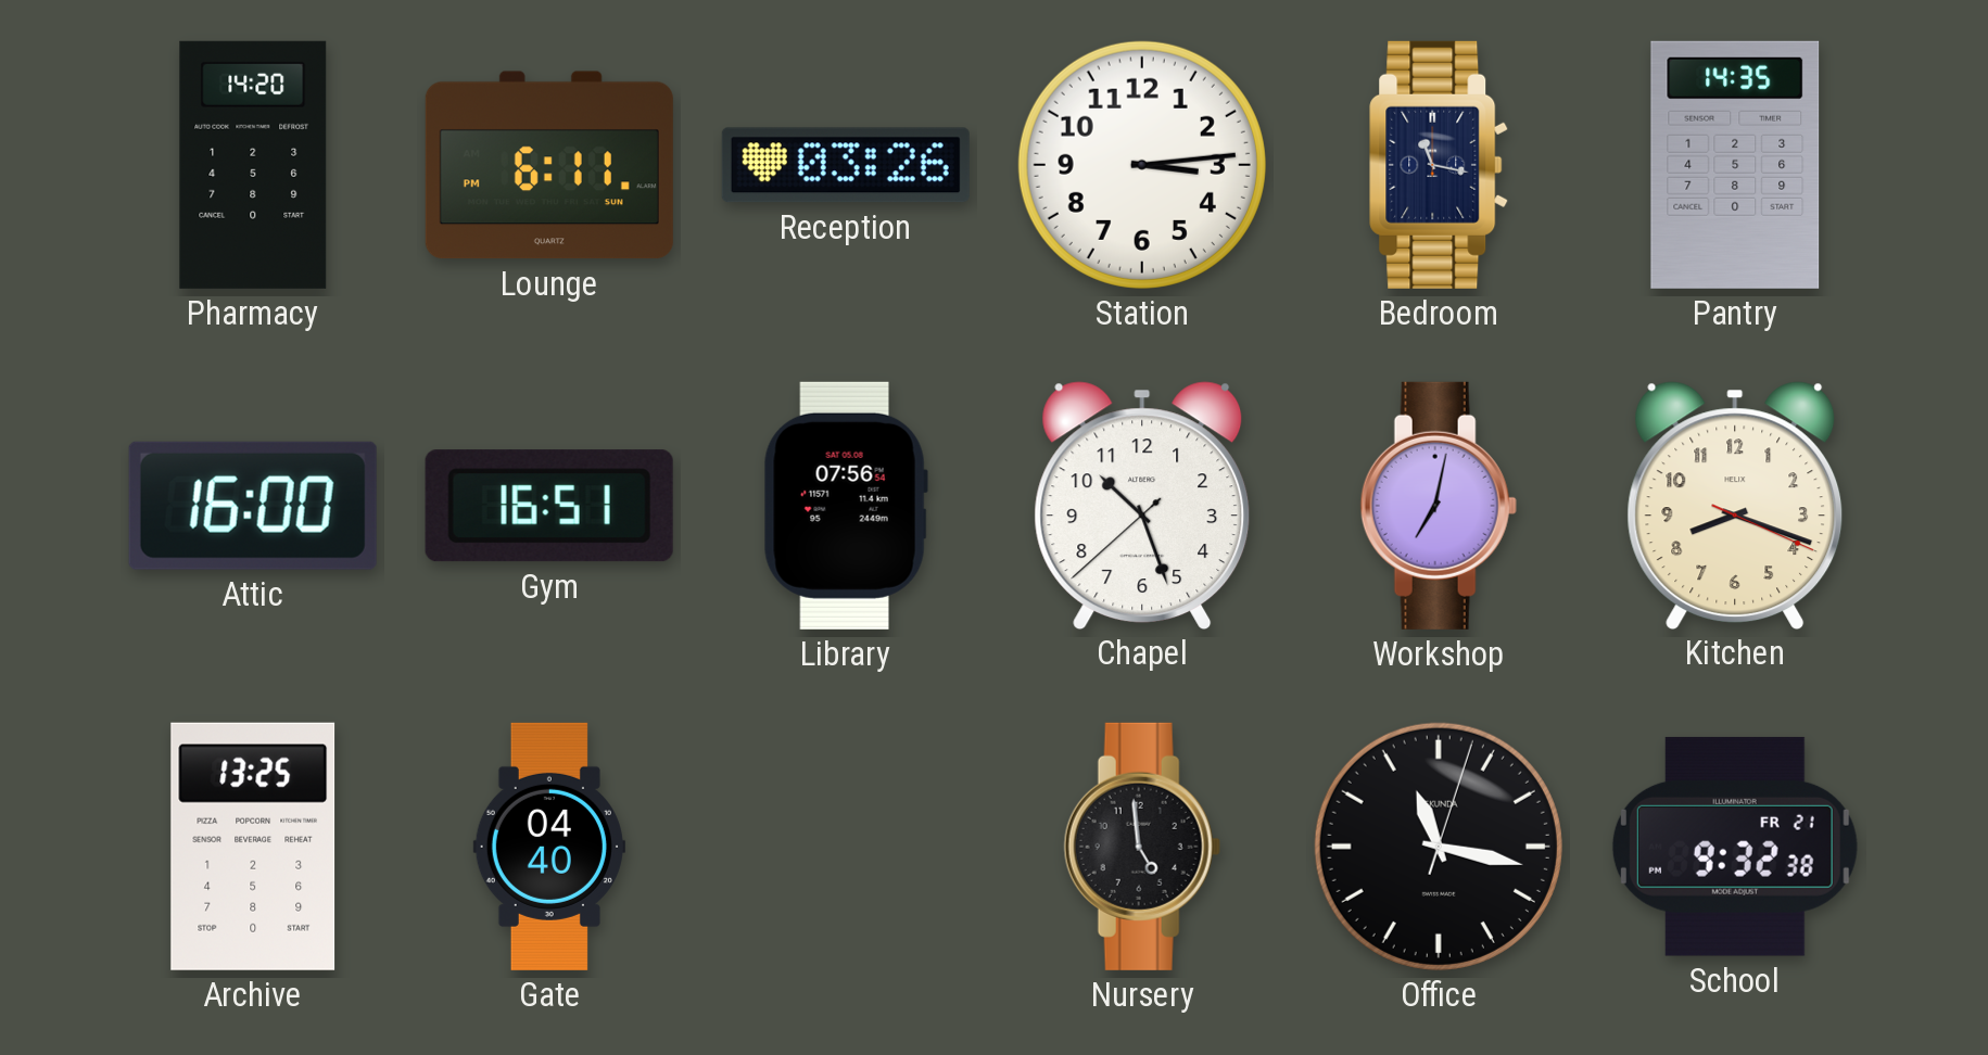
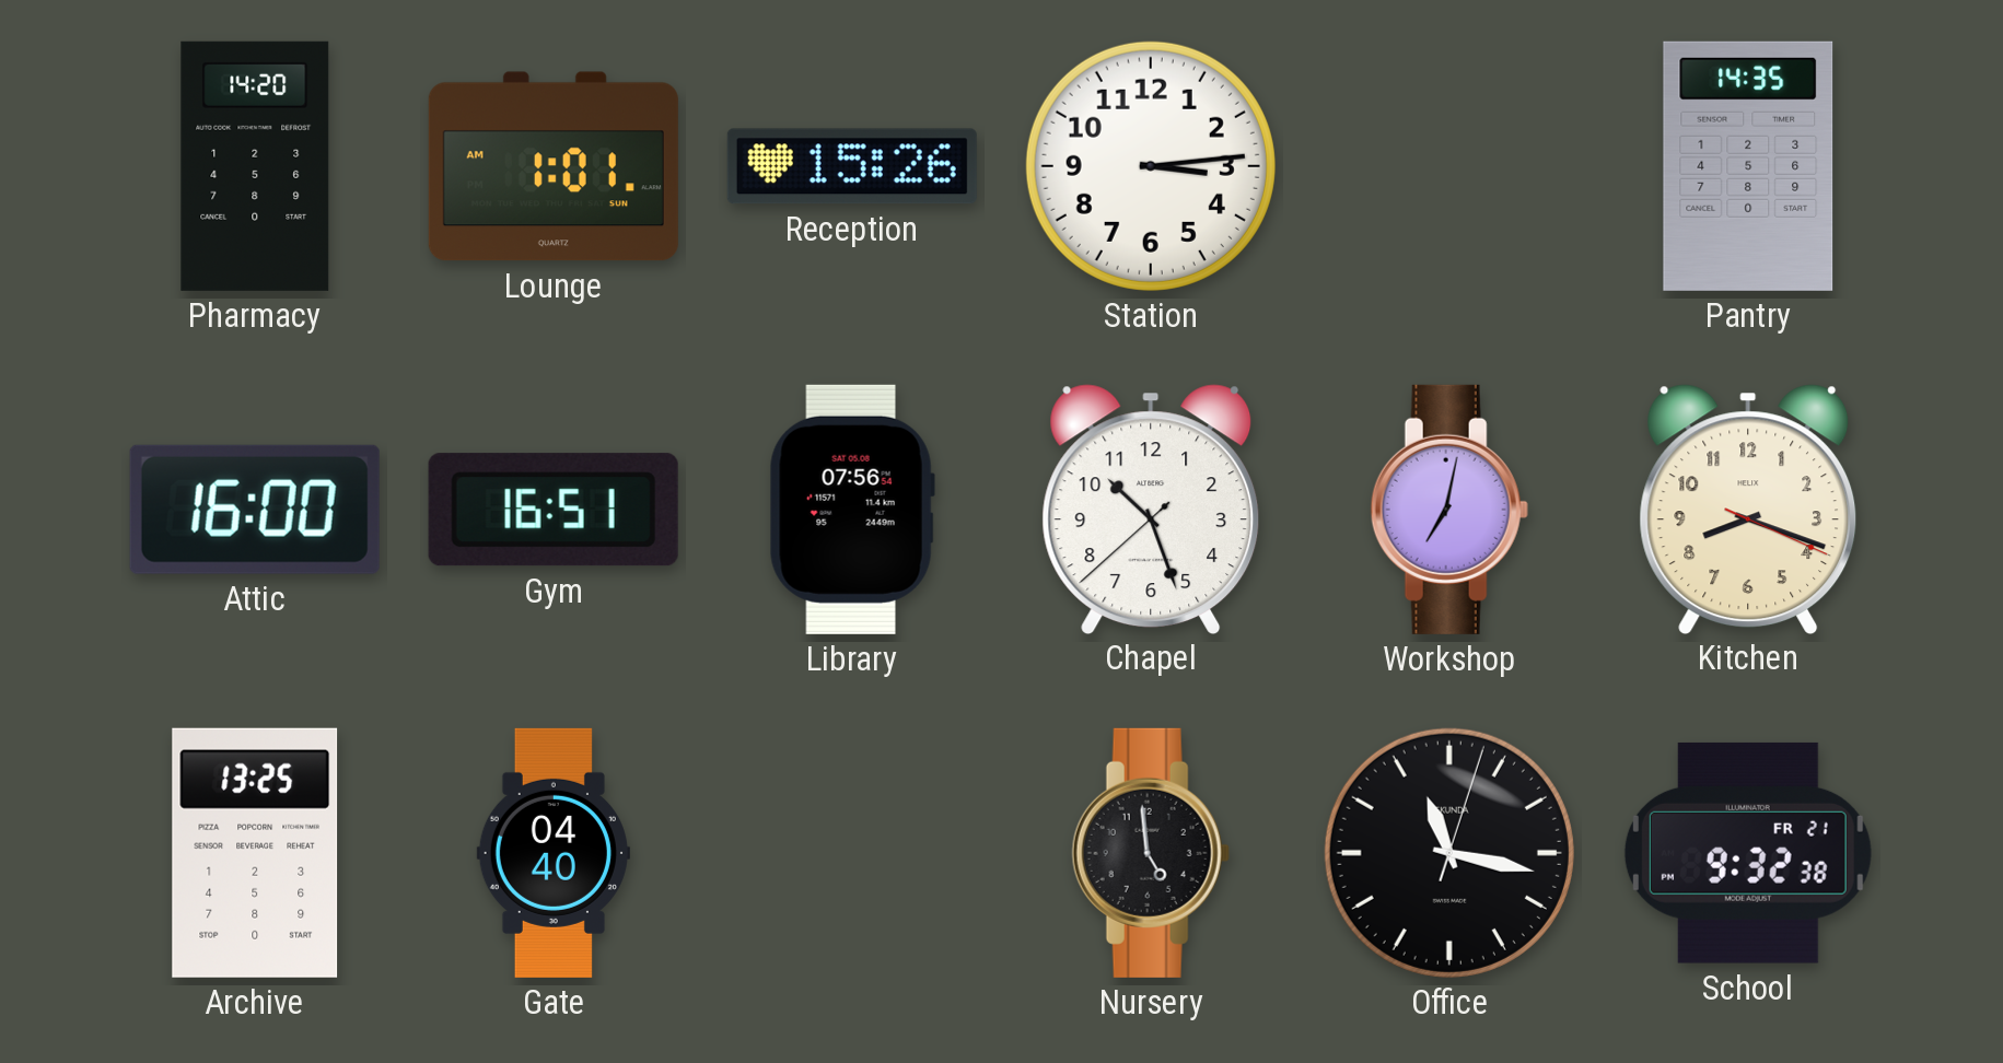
Lounge: 6:11 -> 1:01
Reception: 03:26 -> 15:26
Bedroom: 11:17 -> none
